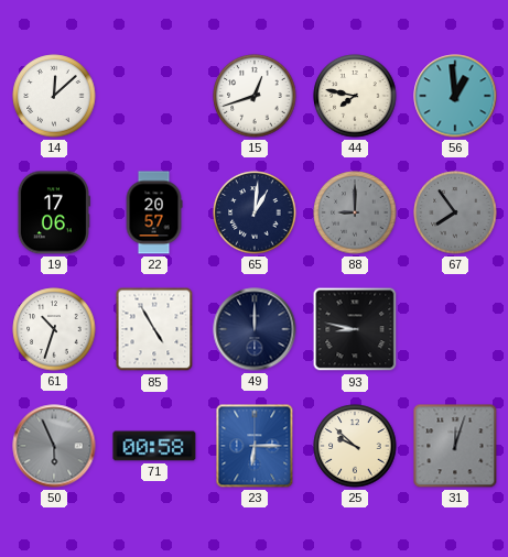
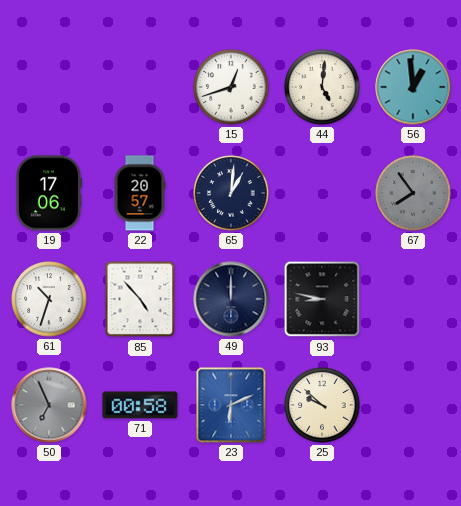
14: 12:08 -> none
44: 7:47 -> 5:01
88: 9:00 -> none
85: 4:55 -> 4:53
50: 5:56 -> 6:56
23: 6:15 -> 6:11
31: 12:03 -> none
